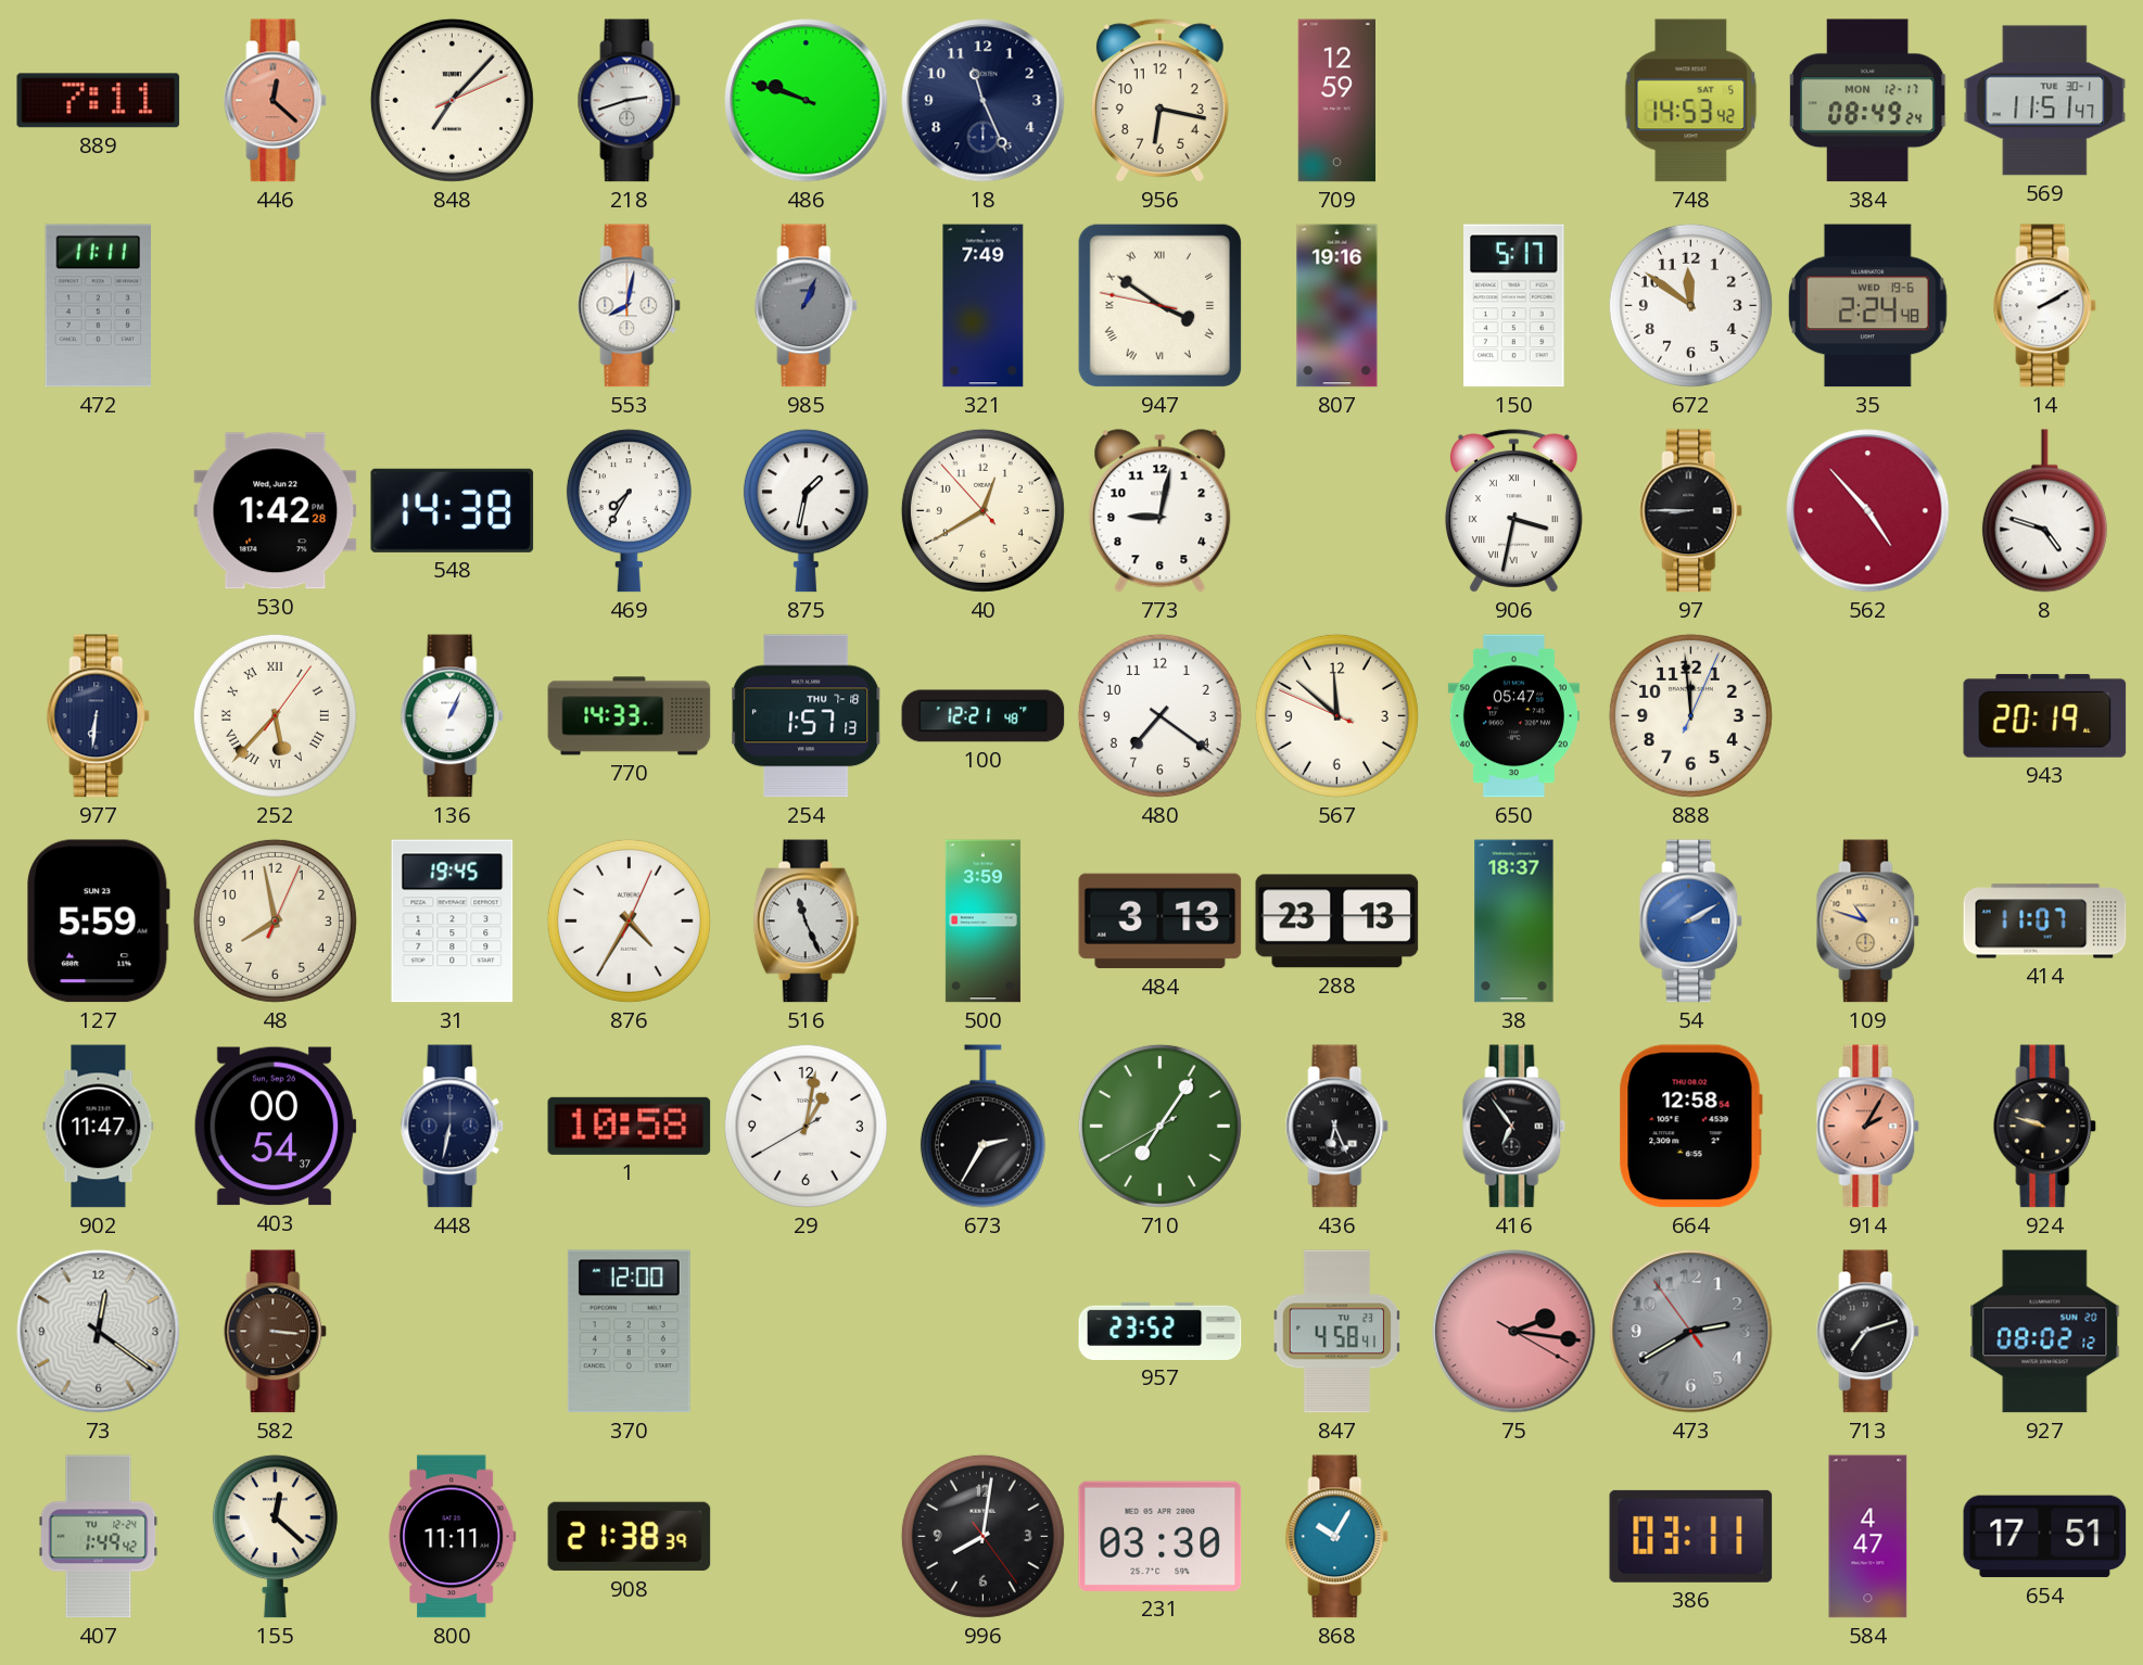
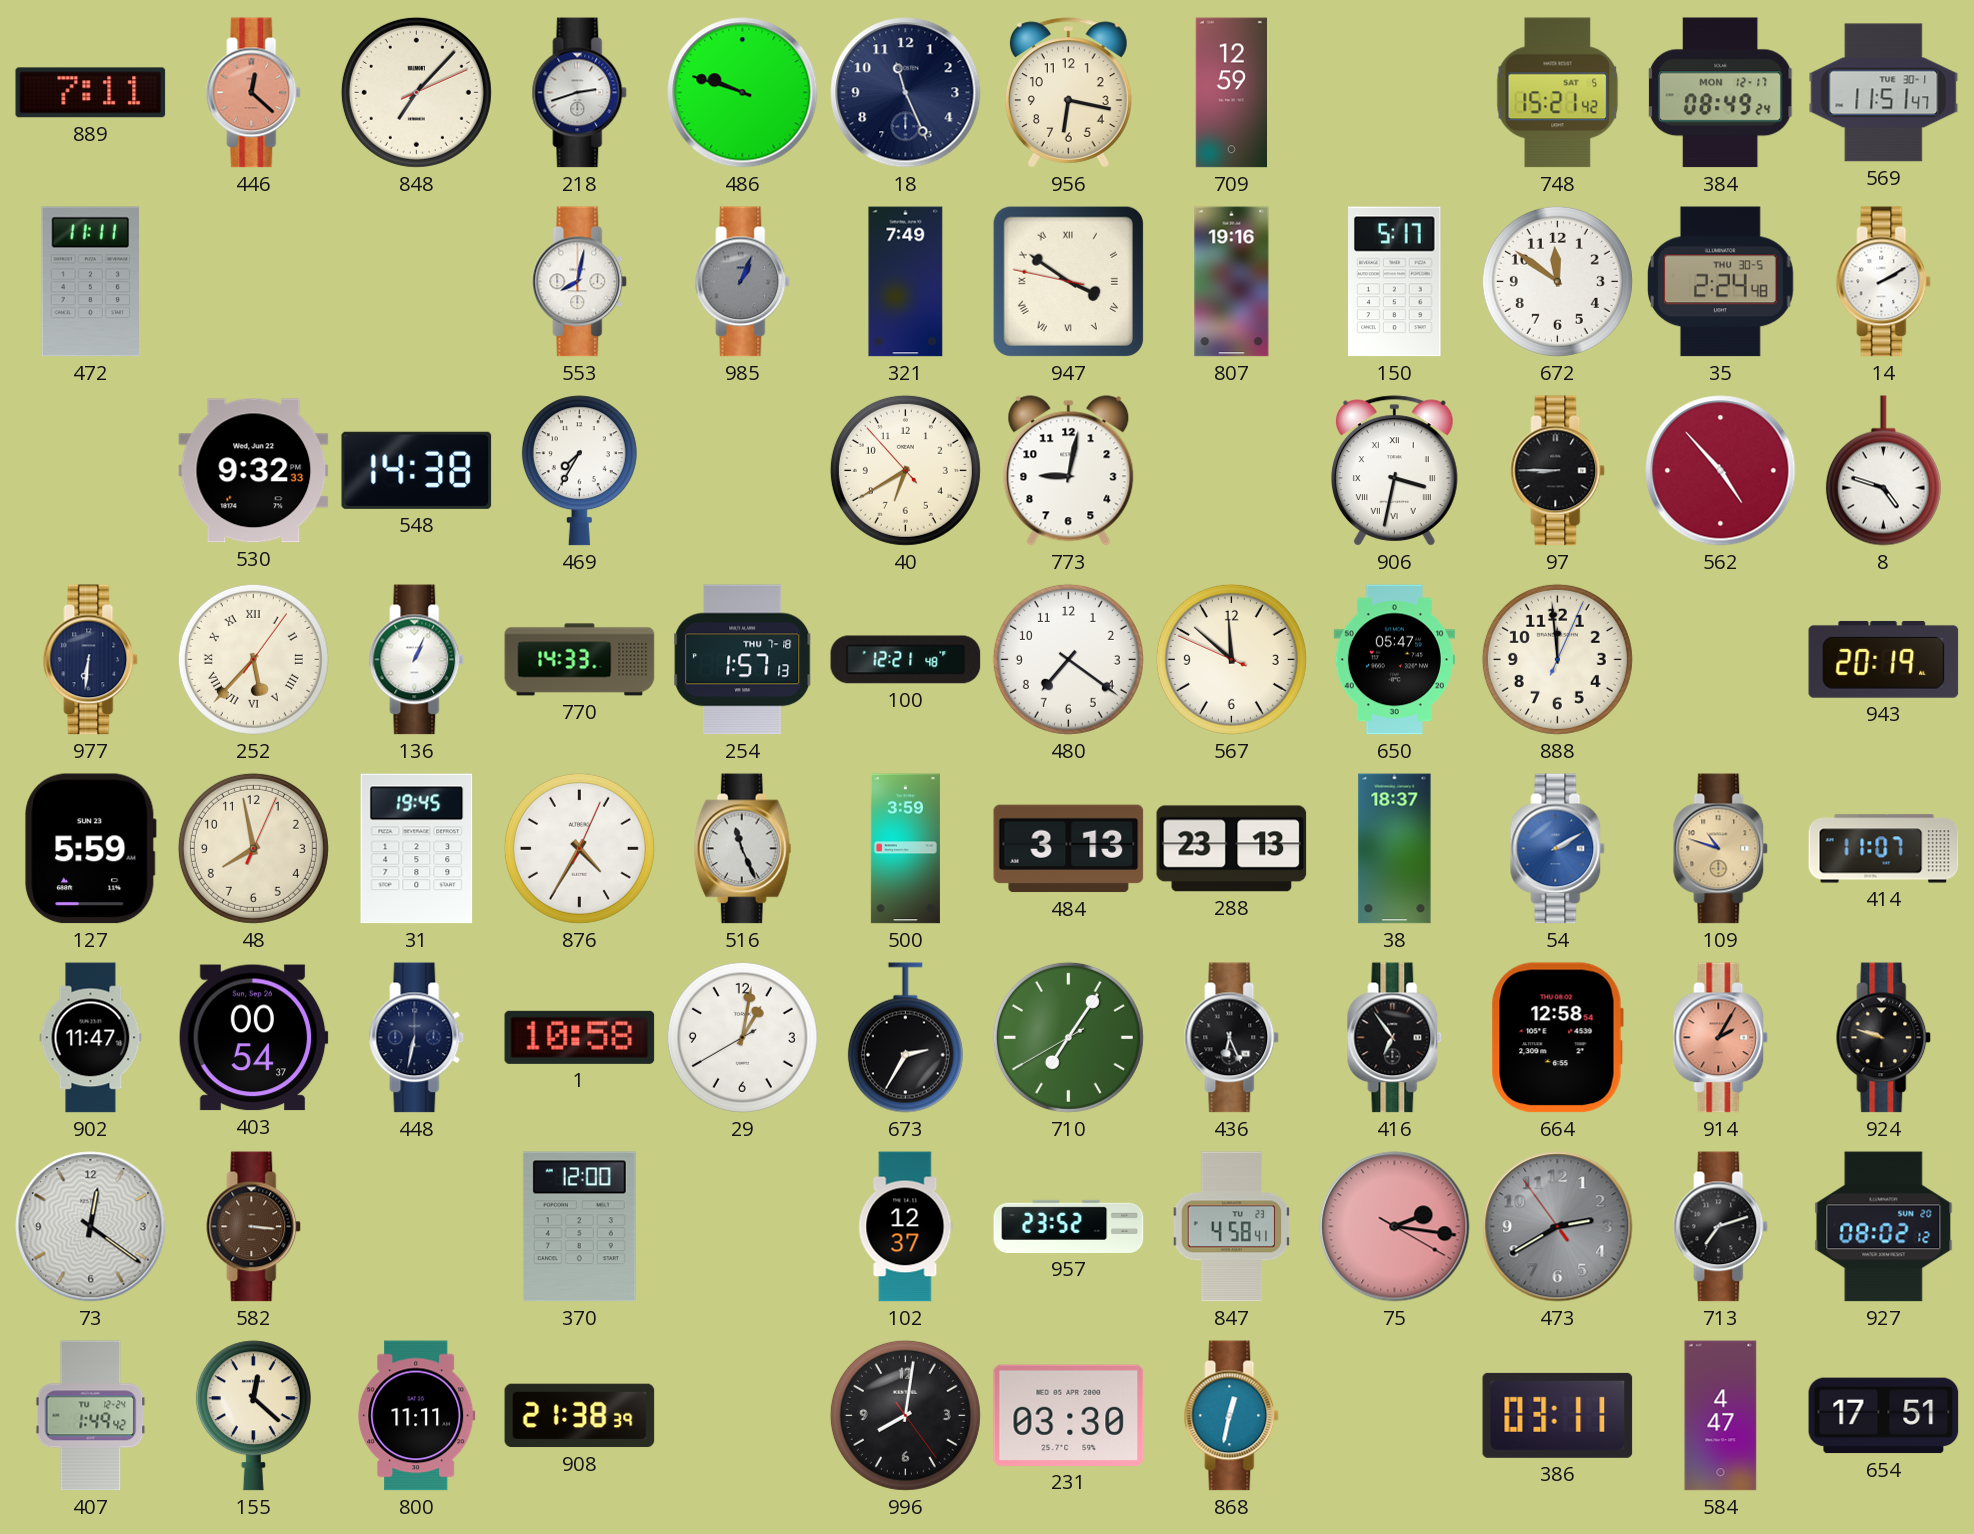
748: 14:53 -> 15:21
35 date: WED 19-6 -> THU 30-5
530: 1:42 -> 9:32
875: 1:32 -> none
40: 12:39 -> 6:39
102: none -> 12:37
868: 10:05 -> 12:32
